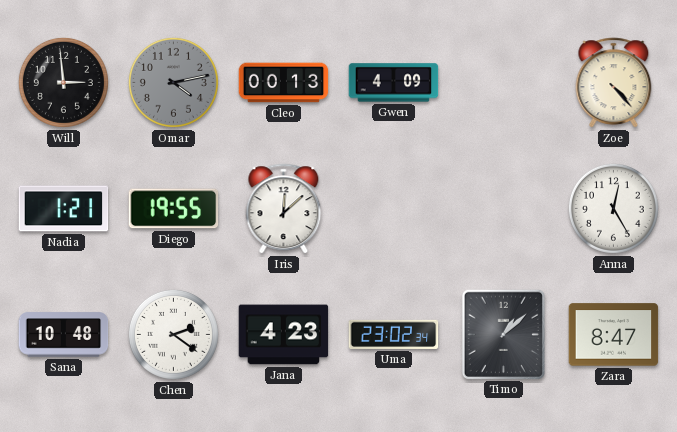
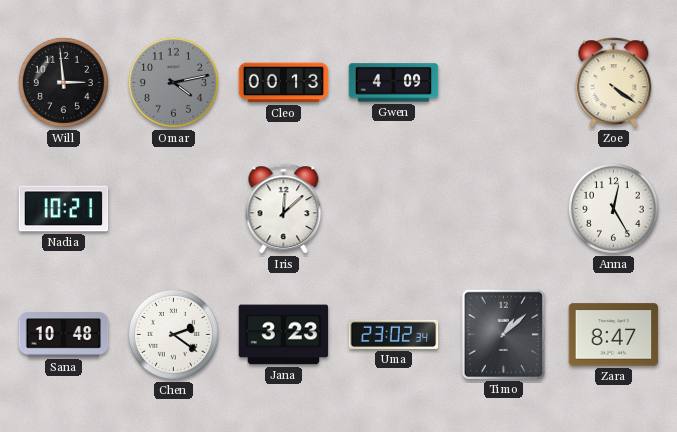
Zoe: 4:23 -> 4:21
Nadia: 1:21 -> 10:21
Diego: 19:55 -> none
Jana: 4:23 -> 3:23
